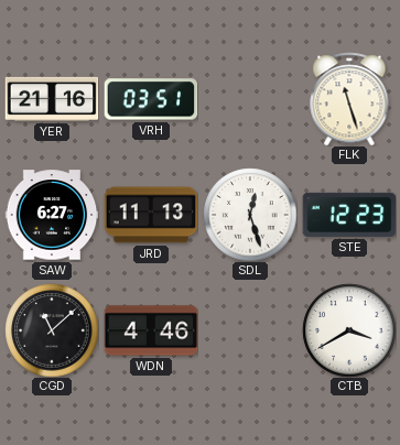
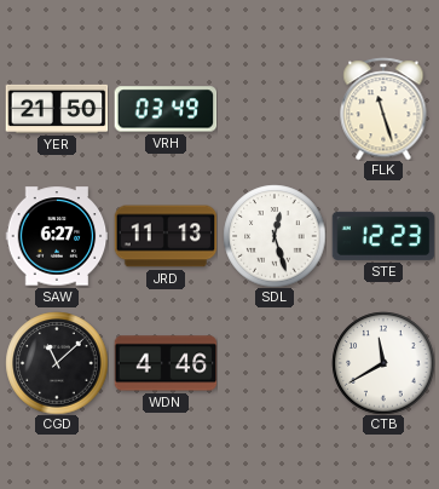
YER: 21:16 -> 21:50
VRH: 03:51 -> 03:49
CTB: 3:40 -> 11:40
